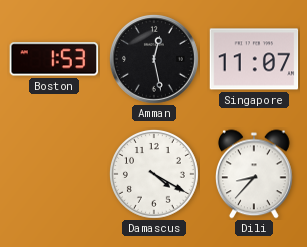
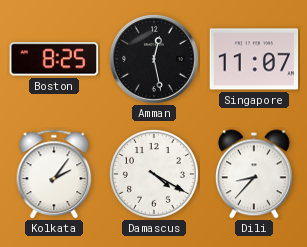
Boston: 1:53 -> 8:25
Kolkata: none -> 2:06
